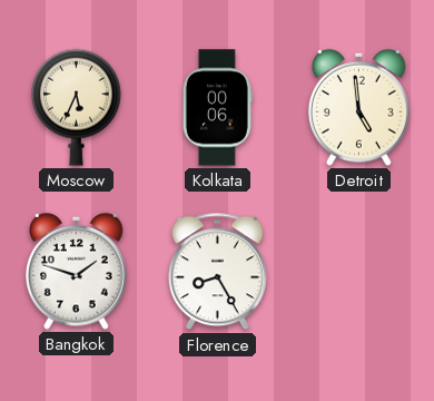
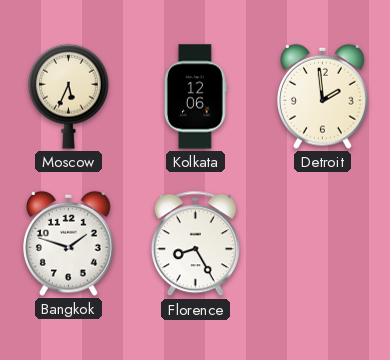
Kolkata: 00:06 -> 12:06
Detroit: 4:59 -> 1:59
